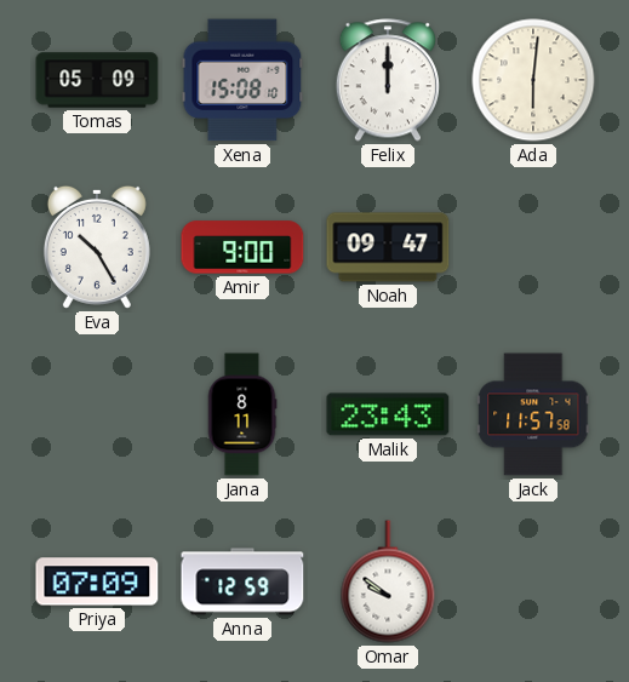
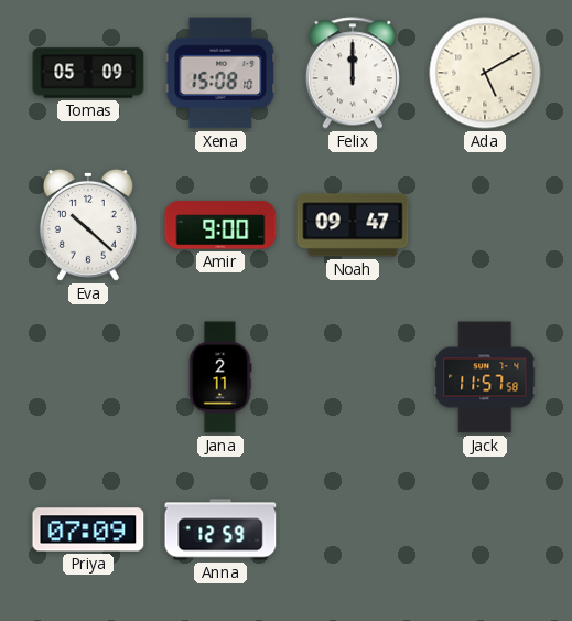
Ada: 6:01 -> 5:10
Eva: 10:25 -> 10:22
Jana: 8:11 -> 2:11
Malik: 23:43 -> none
Omar: 9:51 -> none
